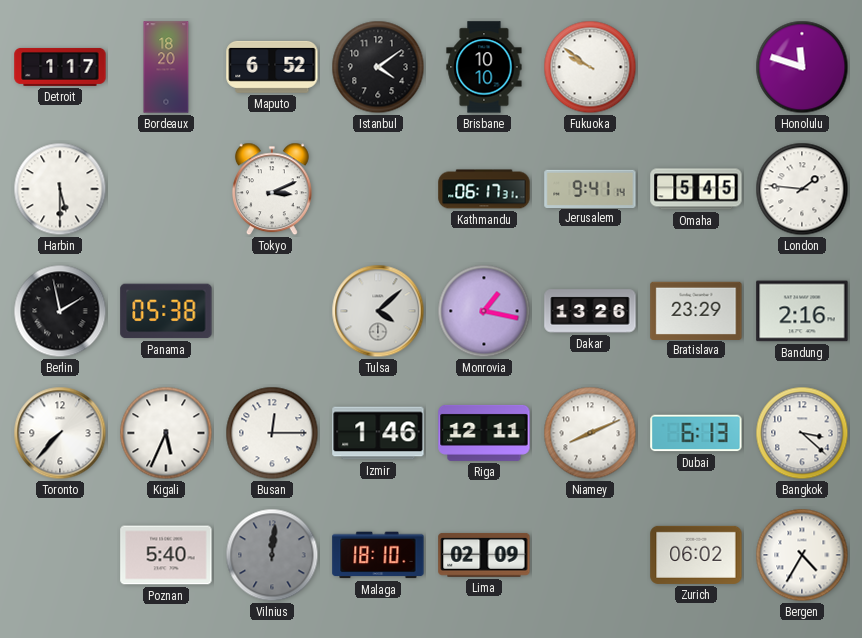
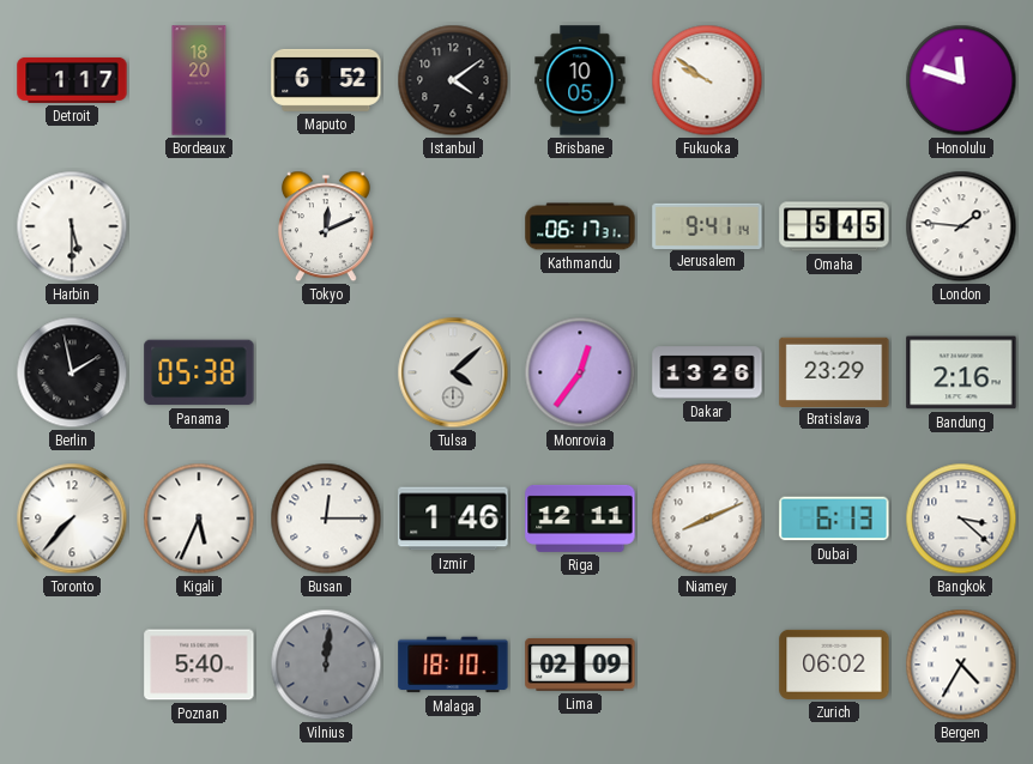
Brisbane: 10:10 -> 10:05
Tokyo: 3:11 -> 12:11
Monrovia: 1:17 -> 12:36
